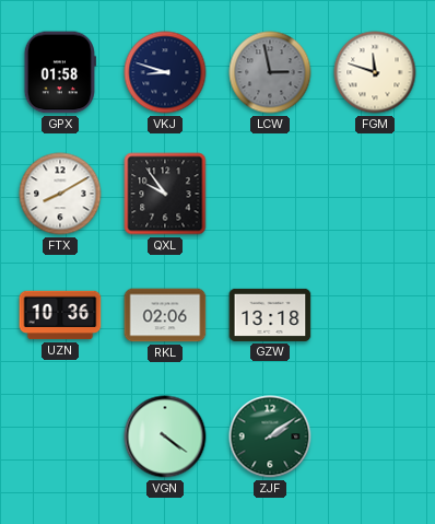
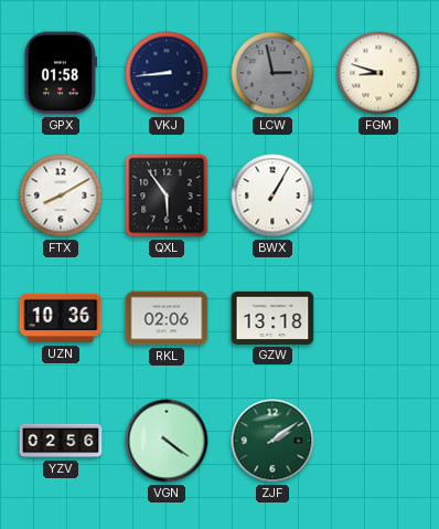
VKJ: 8:48 -> 8:44
FGM: 11:48 -> 8:48
QXL: 9:54 -> 5:54
BWX: none -> 1:05
YZV: none -> 02:56
